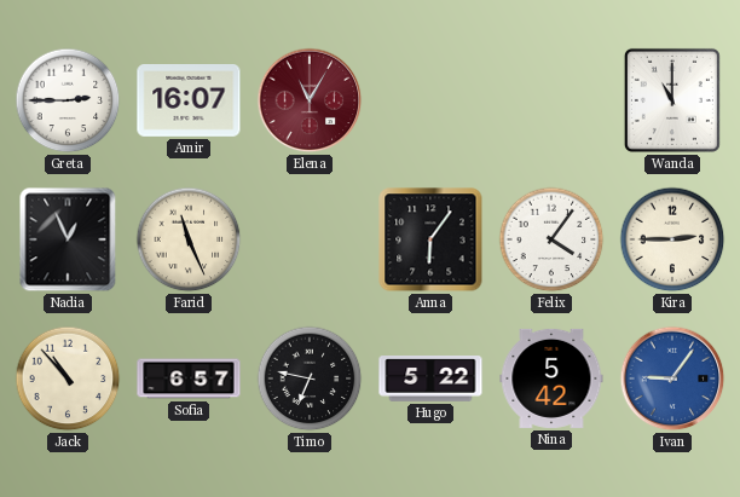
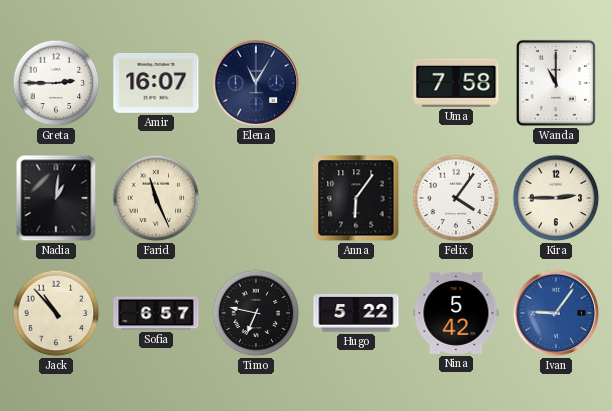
Elena dial: burgundy -> navy
Uma: none -> 7:58
Nadia: 12:56 -> 1:01
